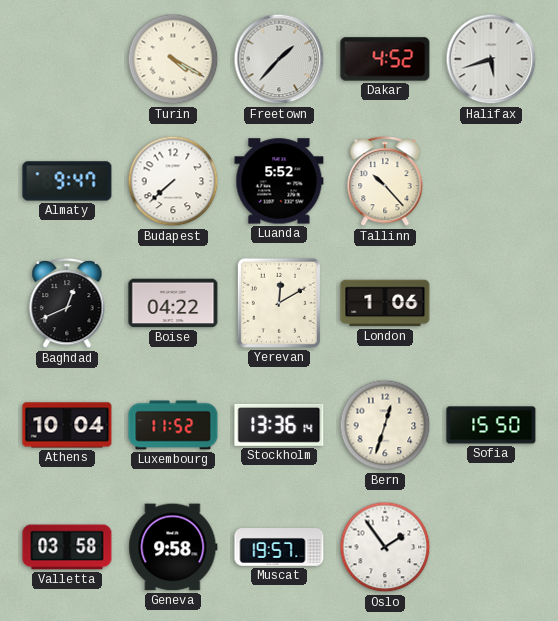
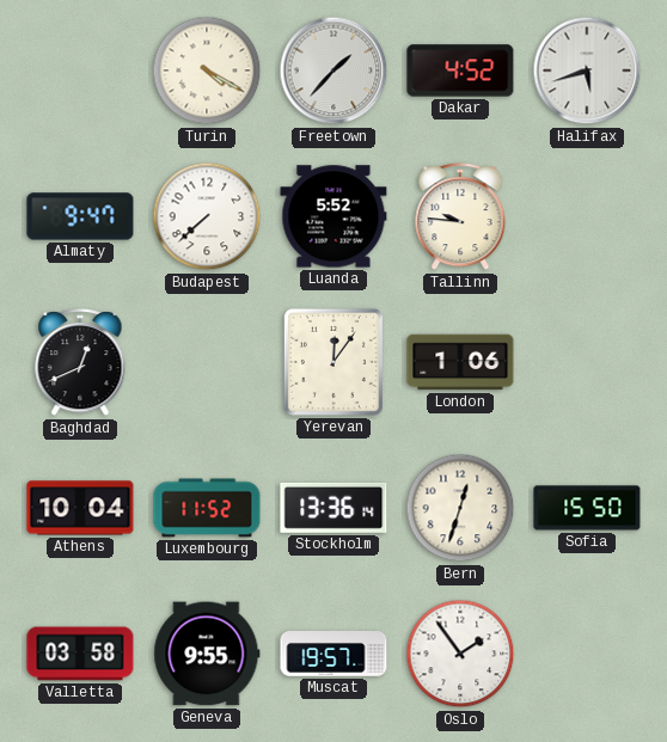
Tallinn: 10:23 -> 9:46
Boise: 04:22 -> none
Yerevan: 12:10 -> 12:06
Geneva: 9:58 -> 9:55
